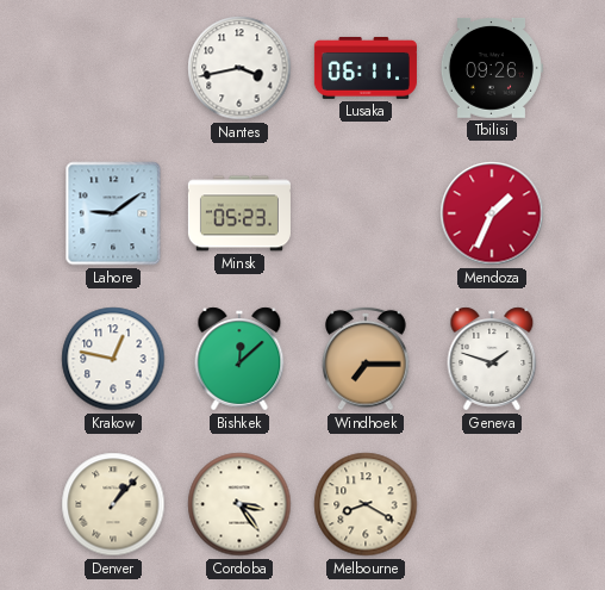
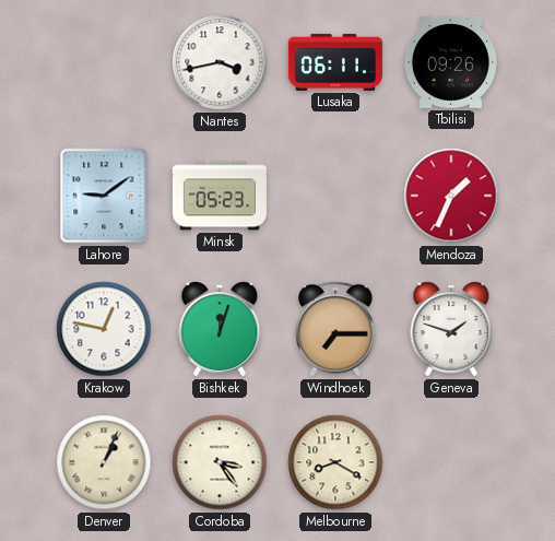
Bishkek: 12:08 -> 12:03
Denver: 1:07 -> 1:04
